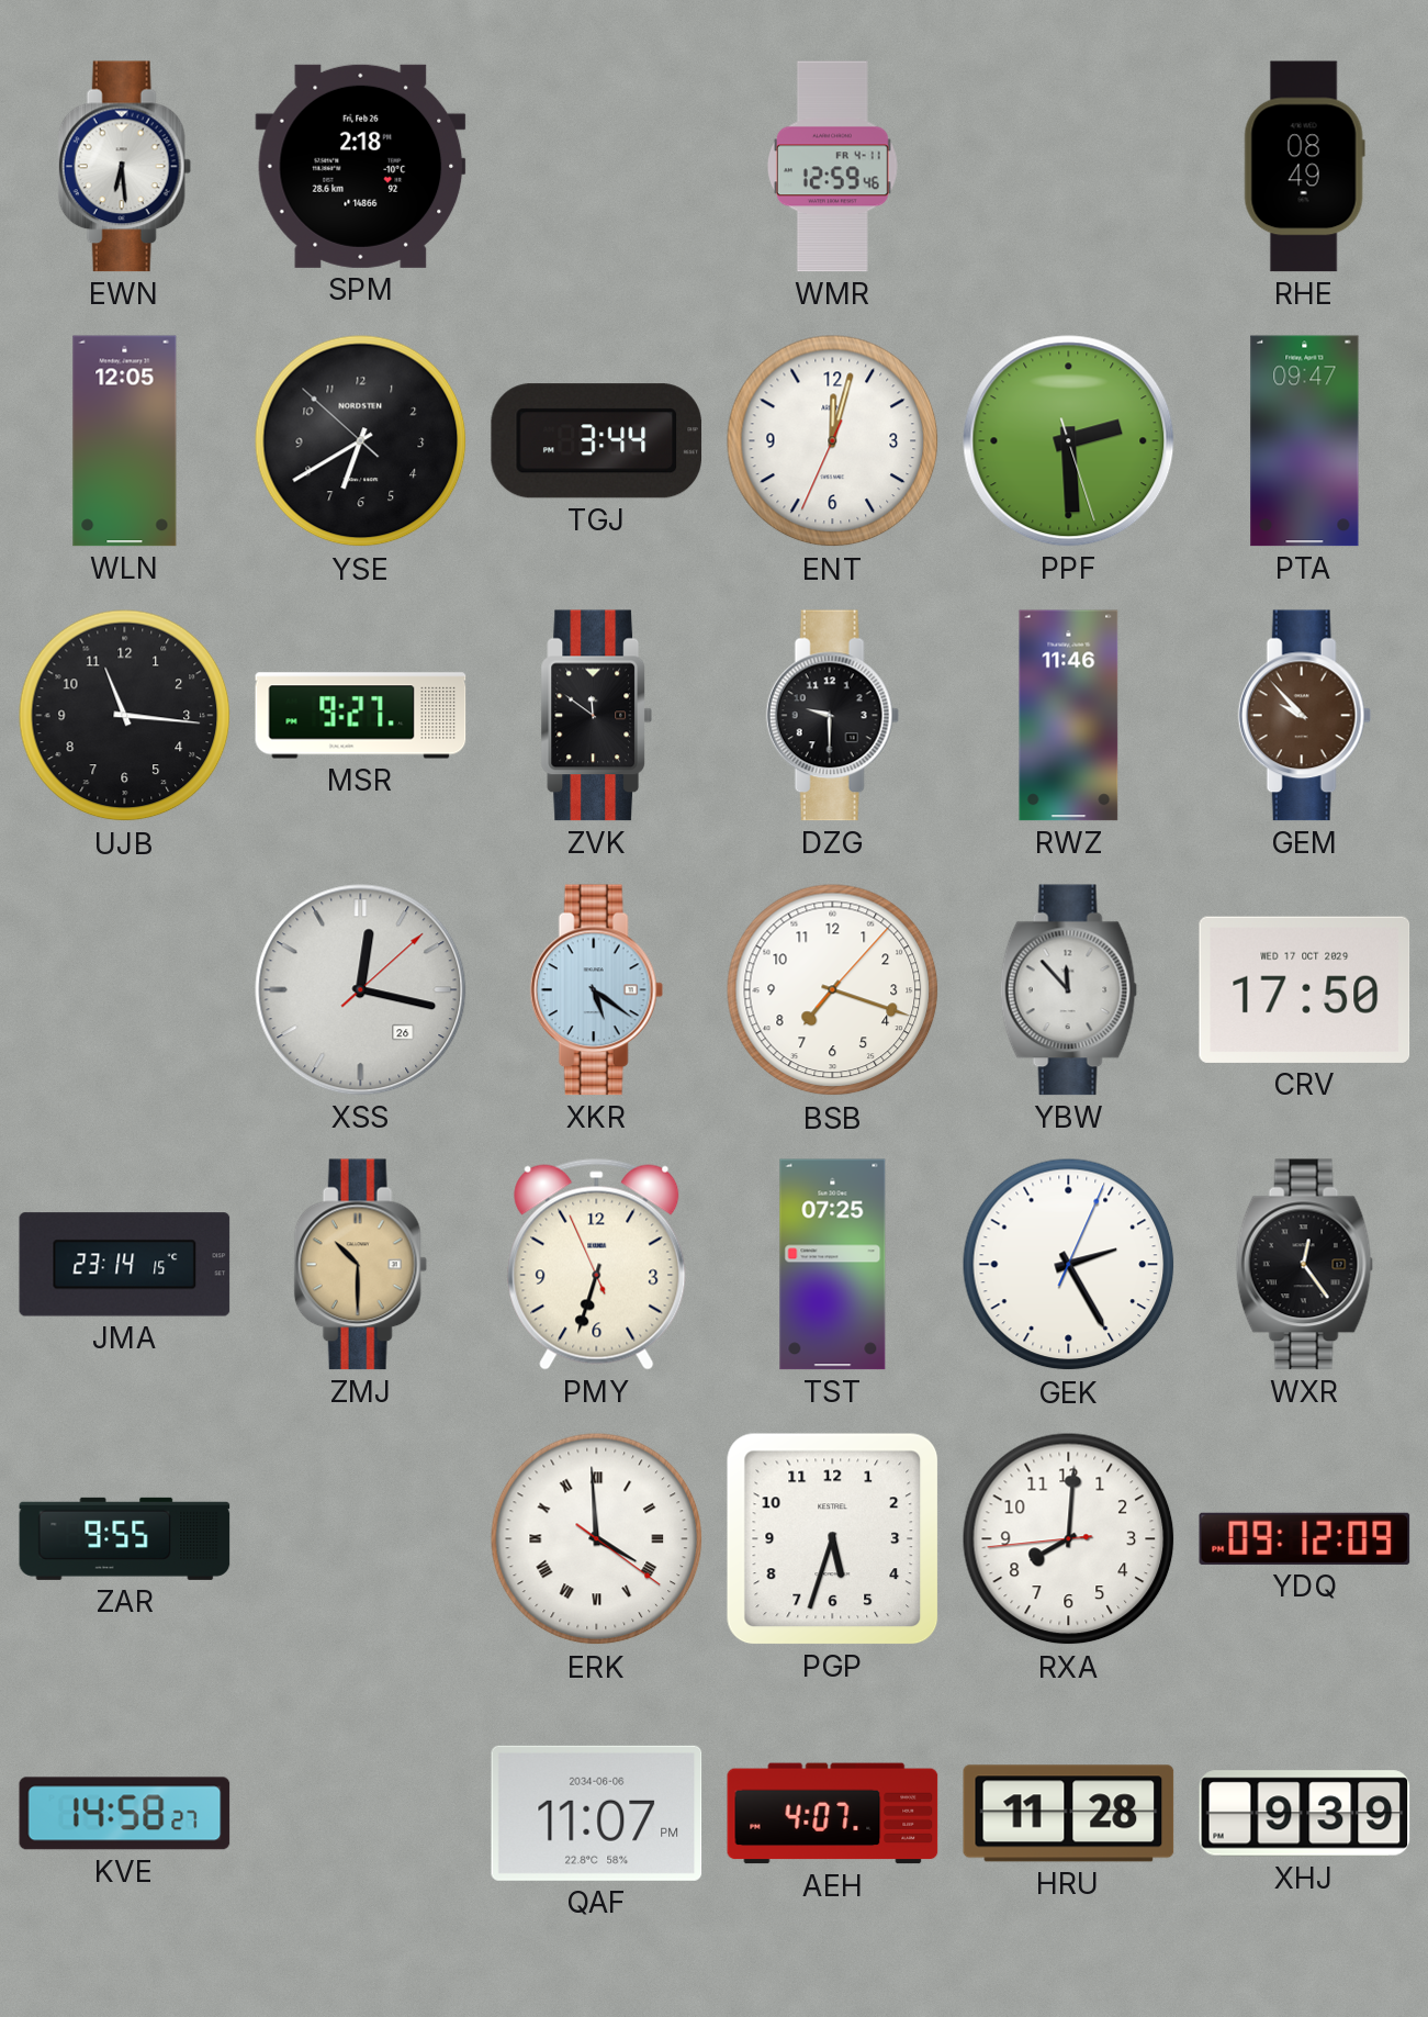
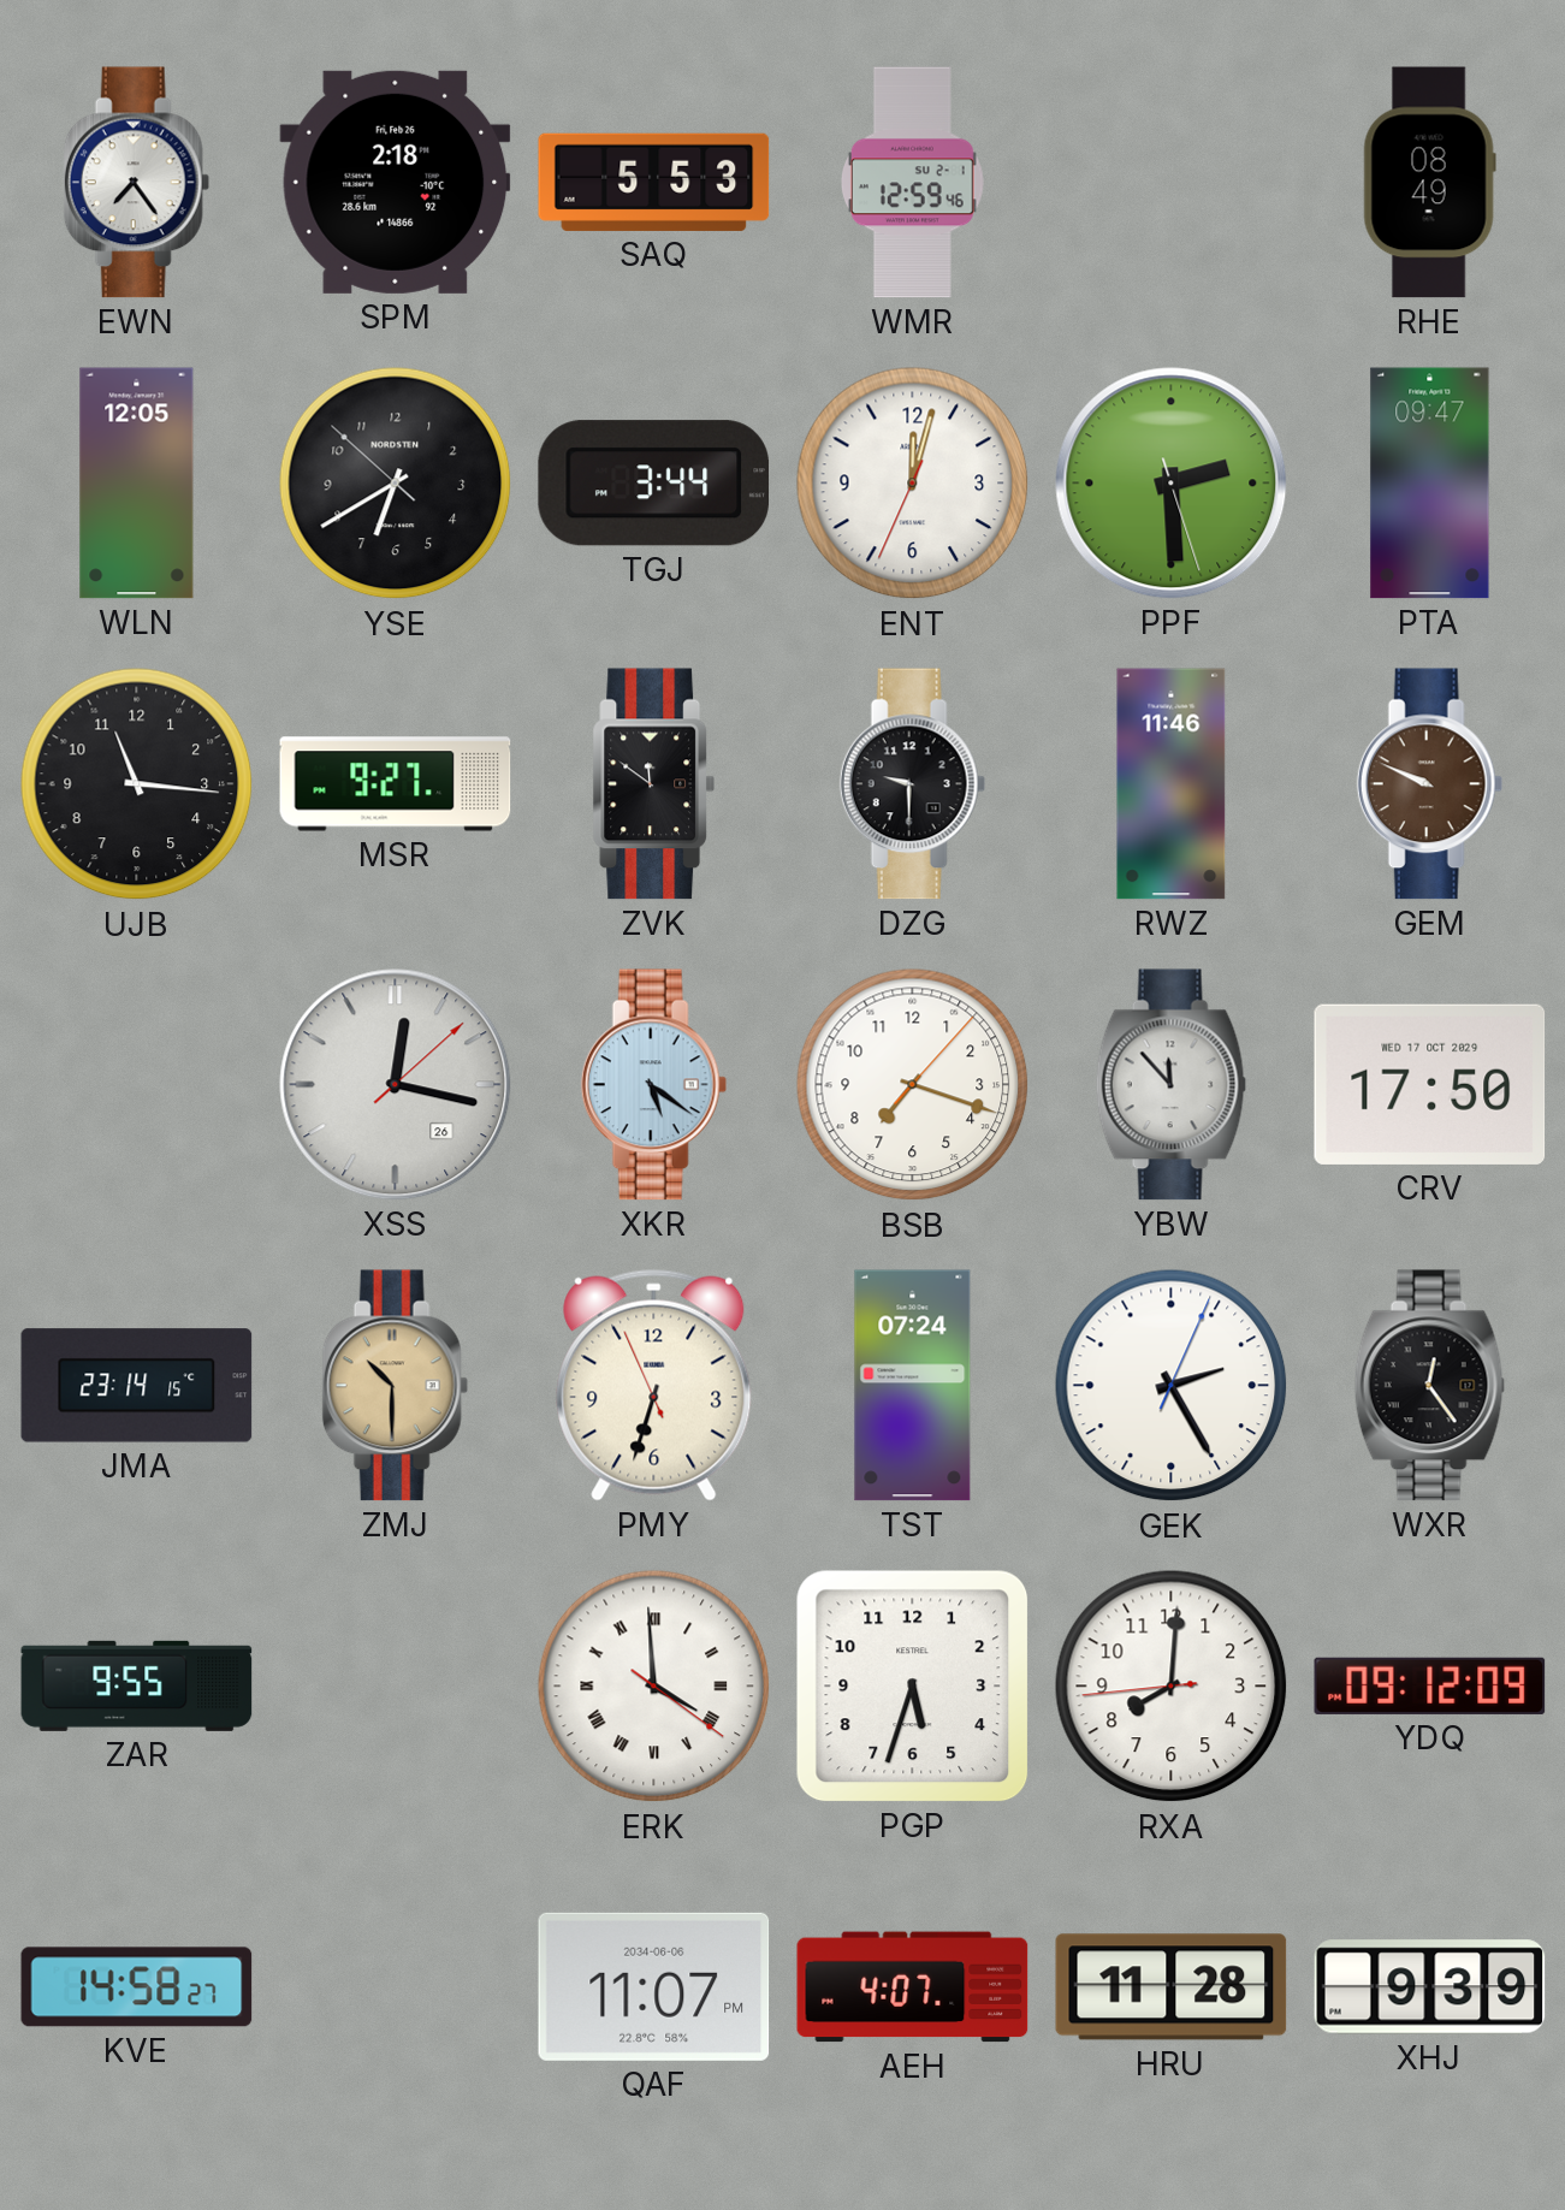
EWN: 6:29 -> 7:24
SAQ: none -> 5:53
WMR date: FR 4-11 -> SU 2-1
GEM: 9:53 -> 9:49
TST: 07:25 -> 07:24
